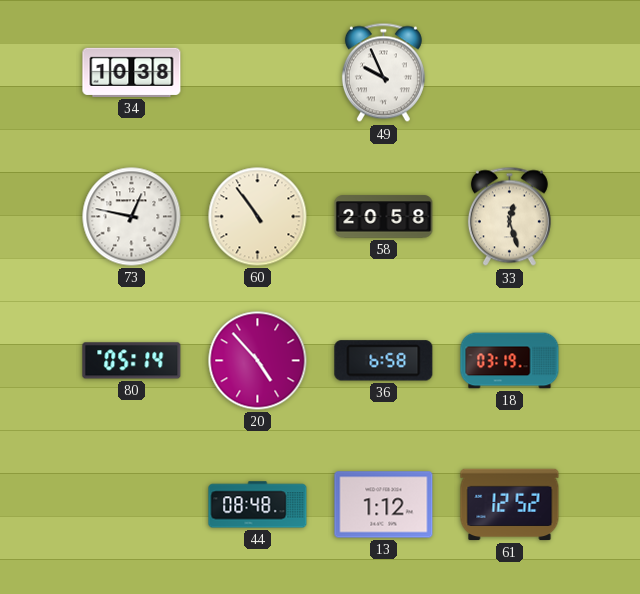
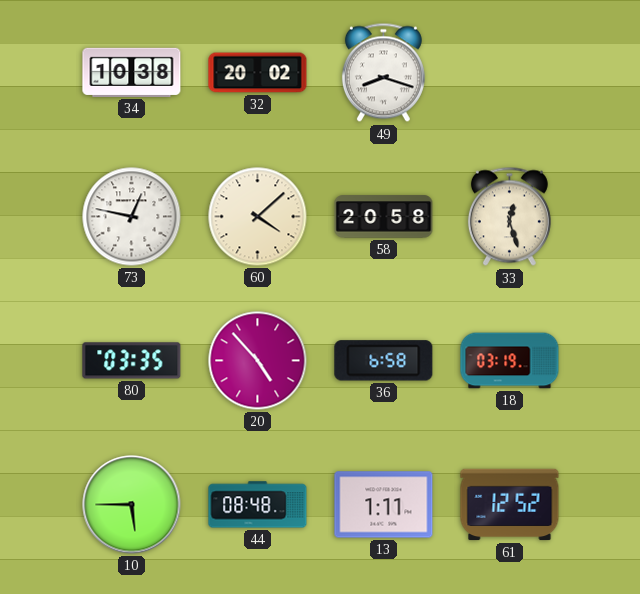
32: none -> 20:02
49: 9:56 -> 8:18
60: 10:54 -> 4:08
80: 05:14 -> 03:35
10: none -> 5:45
13: 1:12 -> 1:11
